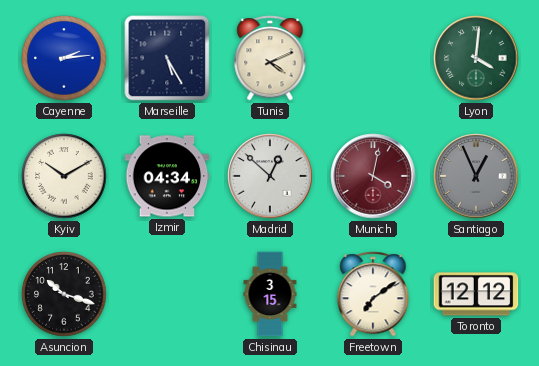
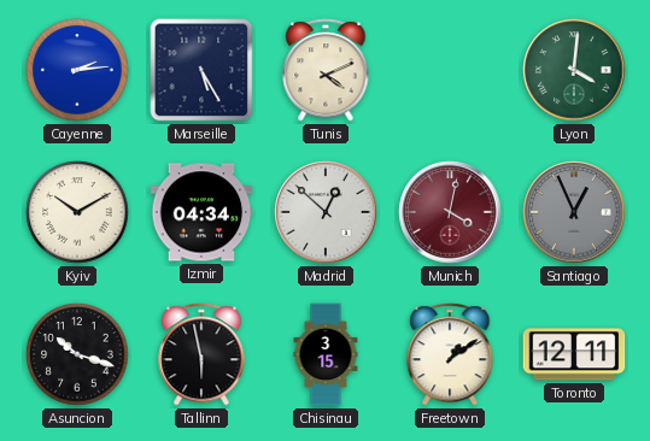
Tallinn: none -> 5:58
Freetown: 7:09 -> 1:09
Toronto: 12:12 -> 12:11
